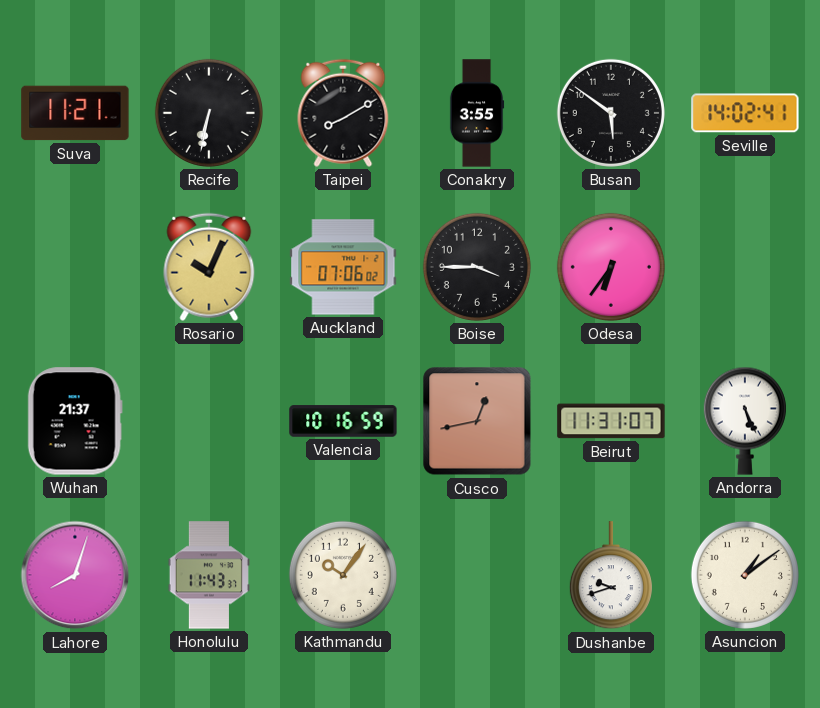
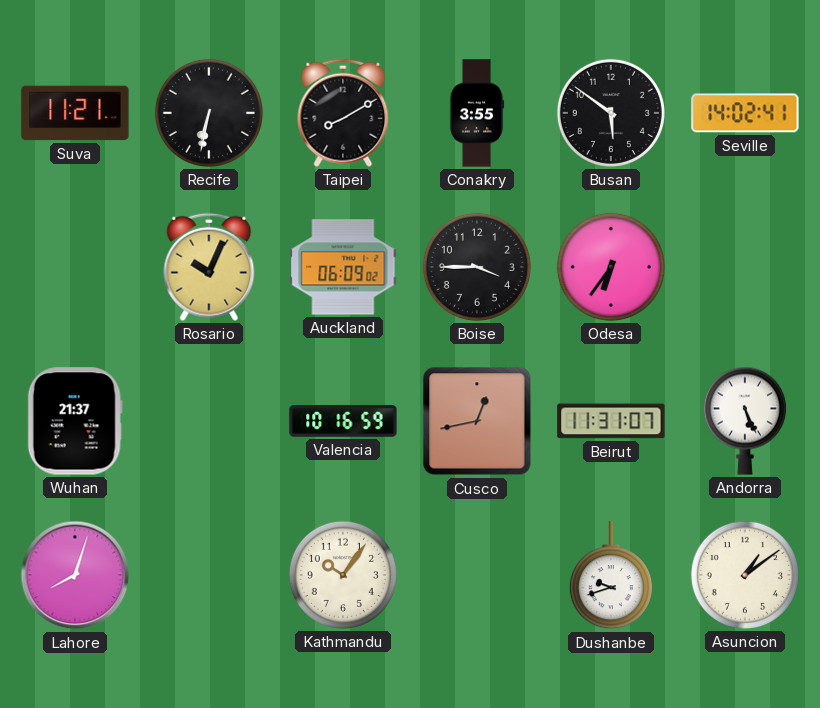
Auckland: 07:06 -> 06:09
Honolulu: 11:43 -> none
